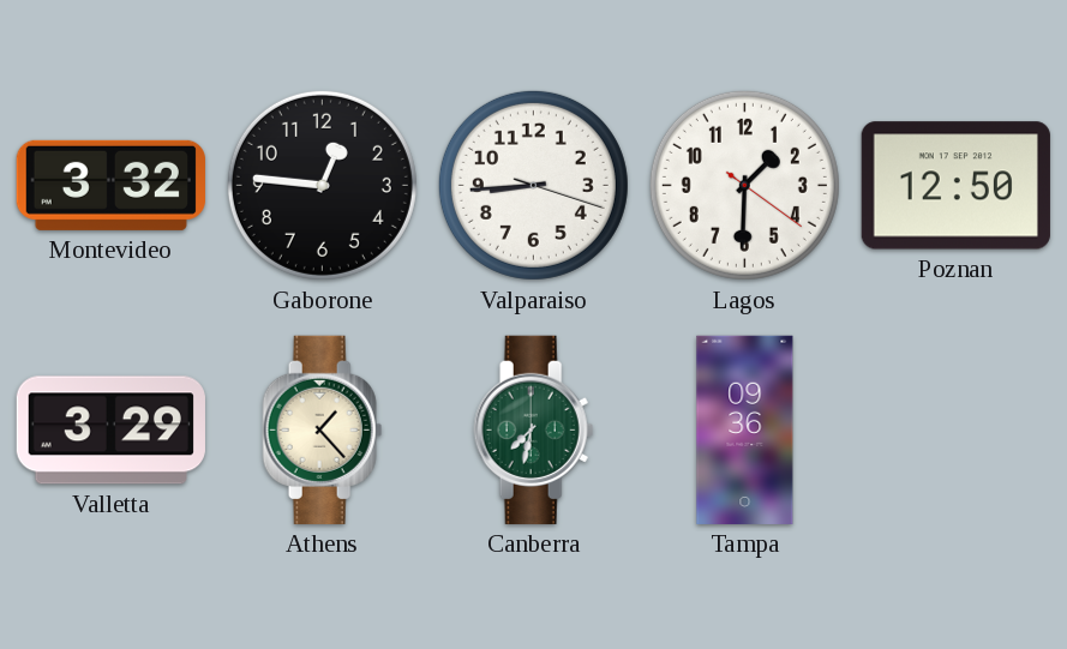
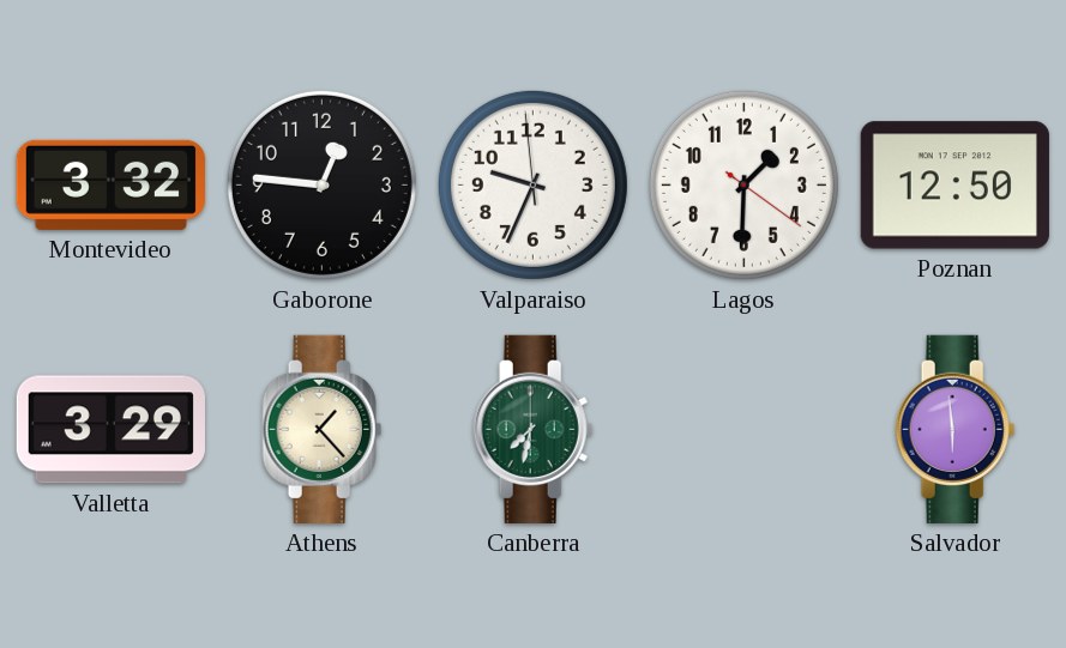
Valparaiso: 8:44 -> 9:33
Tampa: 09:36 -> none
Salvador: none -> 5:59
